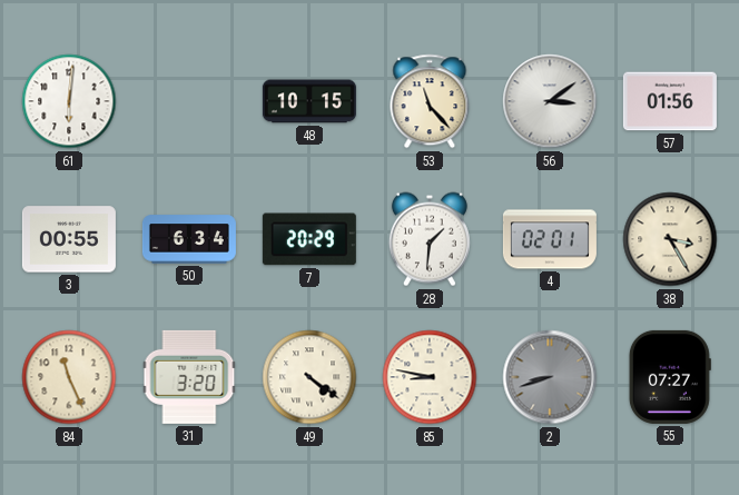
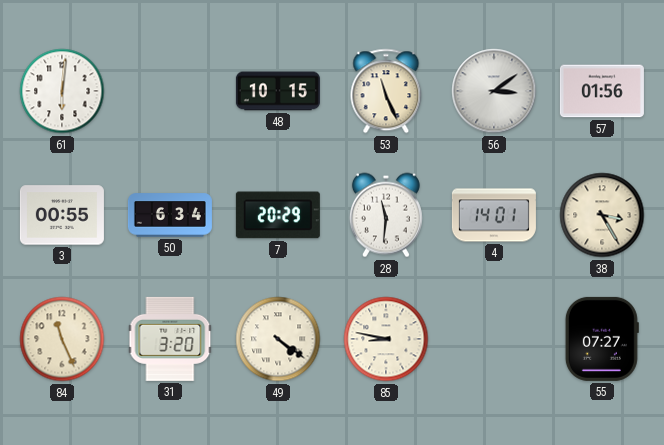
53: 11:23 -> 11:26
28: 1:31 -> 11:31
4: 02:01 -> 14:01
2: 8:42 -> none
